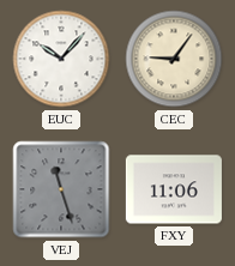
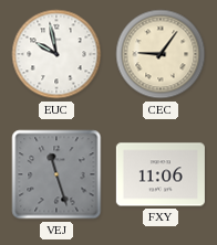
EUC: 10:07 -> 9:58
